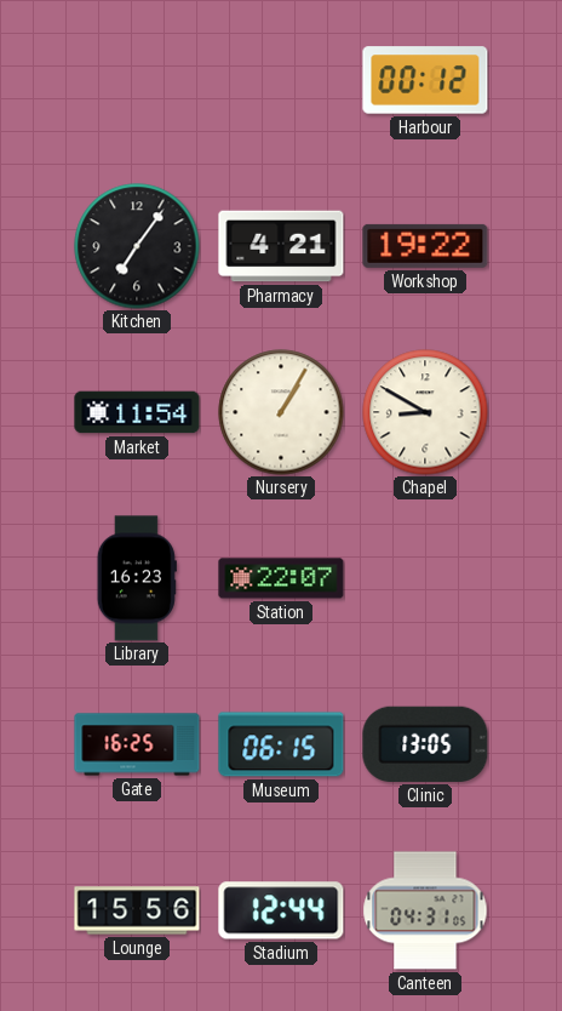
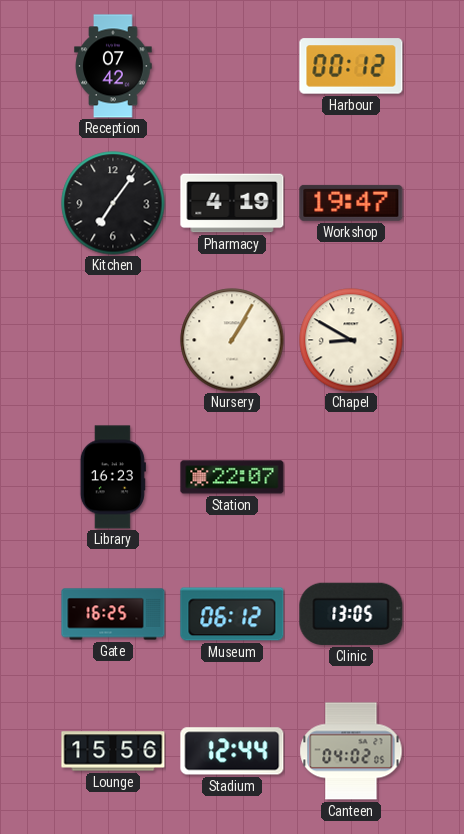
Reception: none -> 07:42
Pharmacy: 4:21 -> 4:19
Workshop: 19:22 -> 19:47
Market: 11:54 -> none
Museum: 06:15 -> 06:12
Canteen: 04:31 -> 04:02
